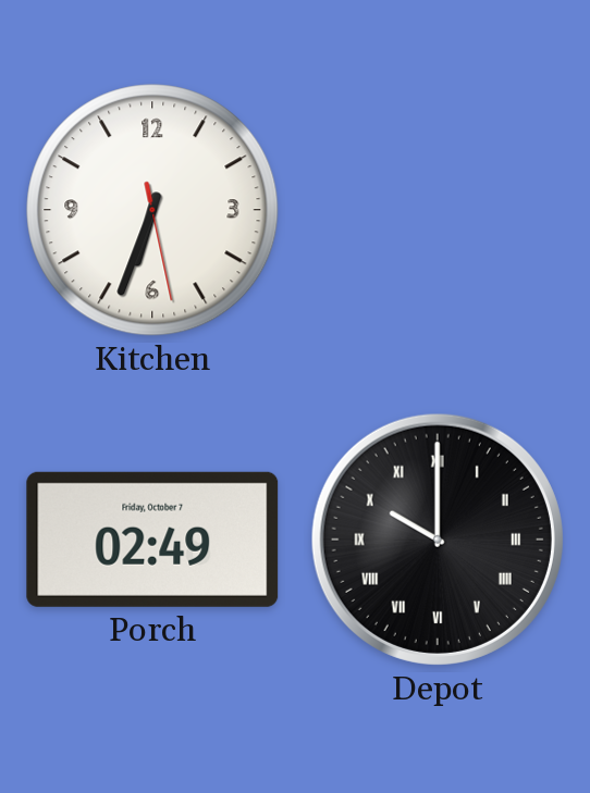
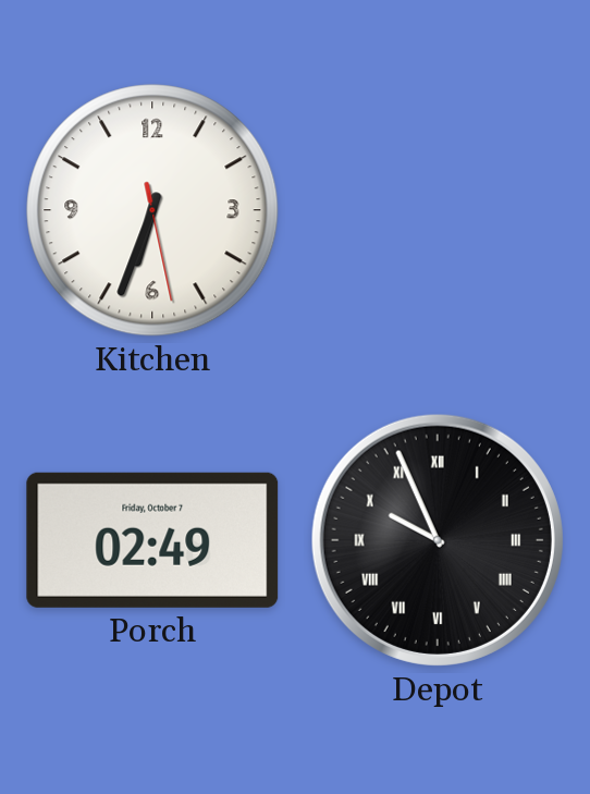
Depot: 10:00 -> 9:56
